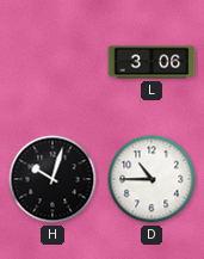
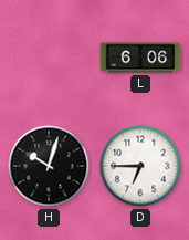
L: 3:06 -> 6:06
D: 10:45 -> 6:45
